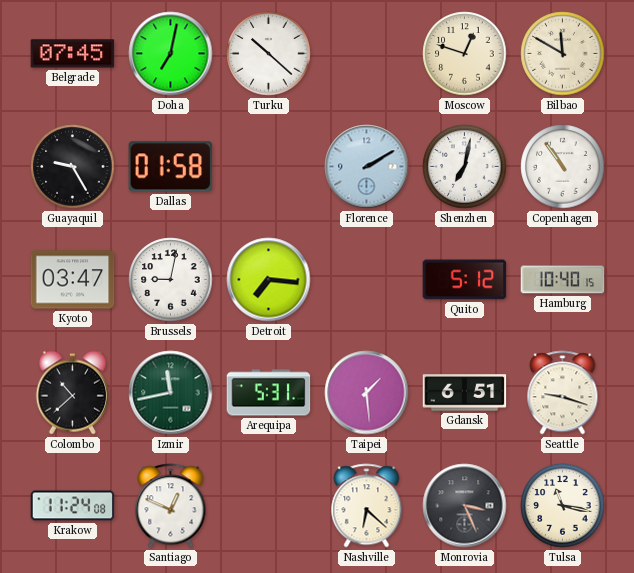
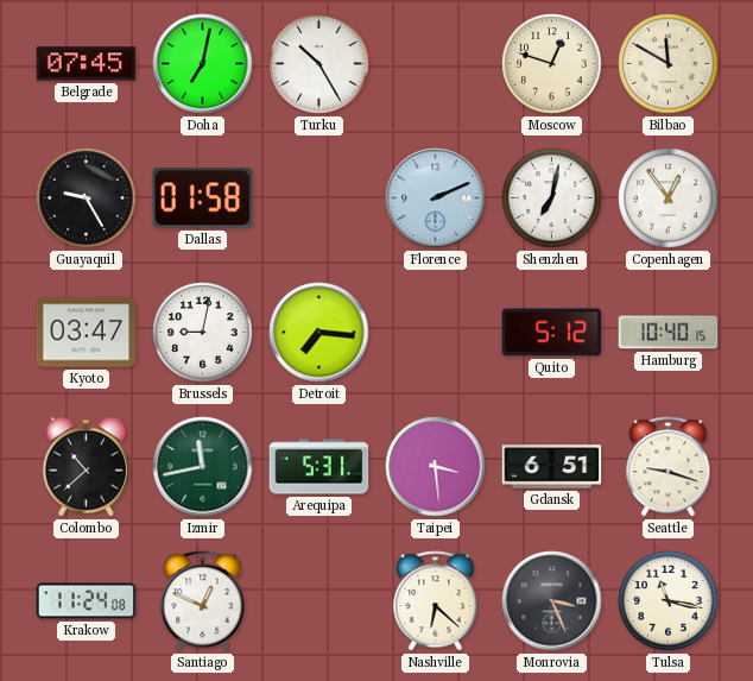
Turku: 10:22 -> 10:25
Florence: 2:10 -> 2:11
Copenhagen: 10:54 -> 12:54
Taipei: 1:29 -> 3:29
